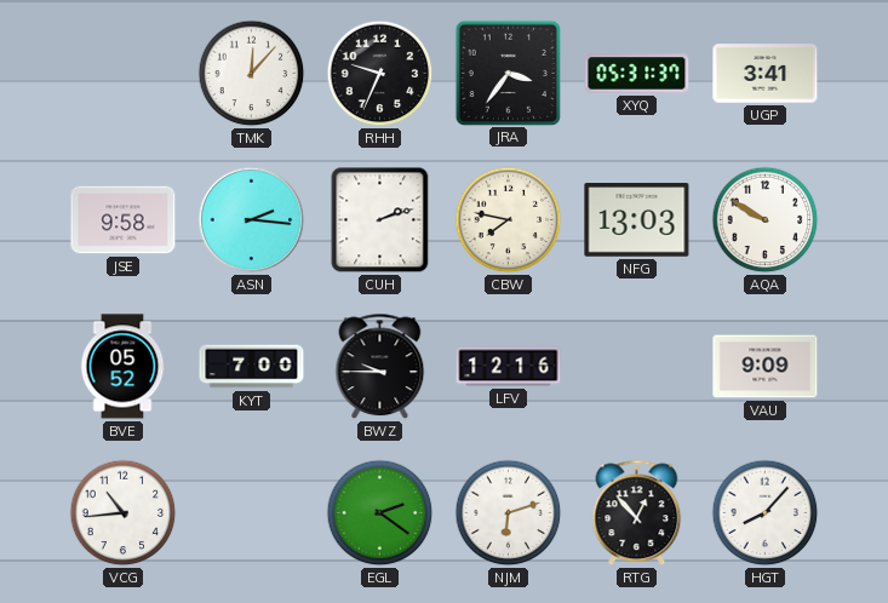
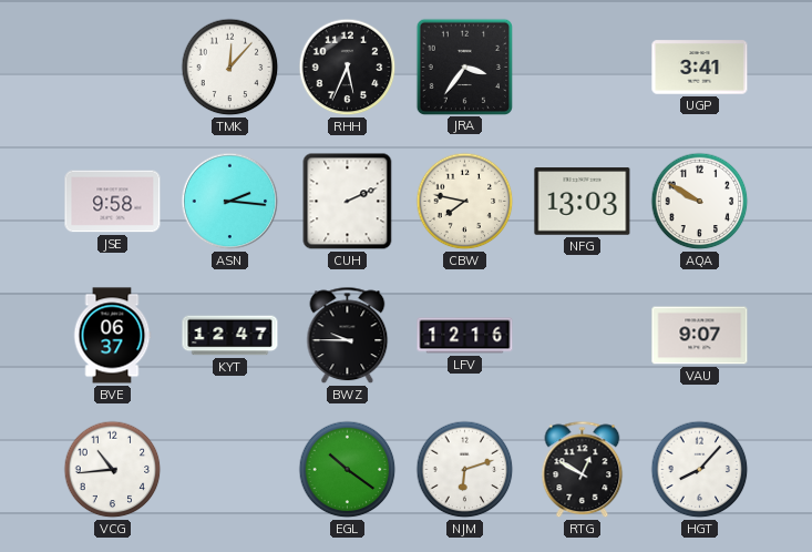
RHH: 9:34 -> 5:34
XYQ: 05:31 -> none
CUH: 2:12 -> 2:11
BVE: 05:52 -> 06:37
KYT: 7:00 -> 12:47
VAU: 9:09 -> 9:07
EGL: 2:21 -> 10:21
RTG: 12:53 -> 12:50
